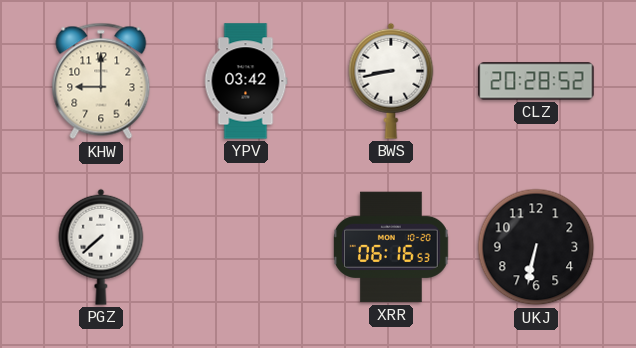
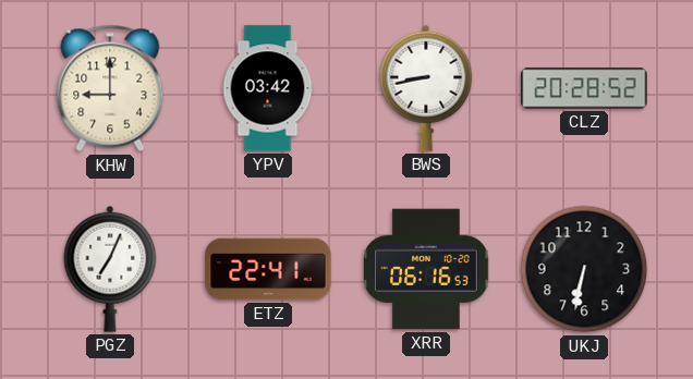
PGZ: 7:38 -> 7:04
ETZ: none -> 22:41
